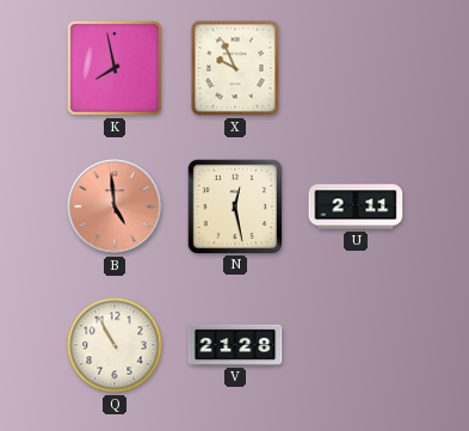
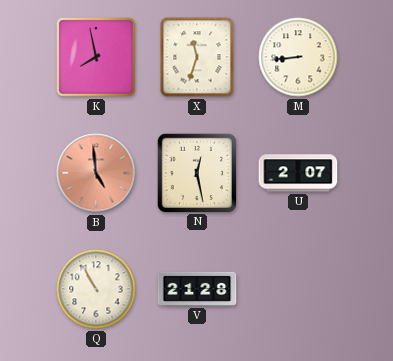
X: 9:56 -> 11:33
M: none -> 8:44
U: 2:11 -> 2:07
